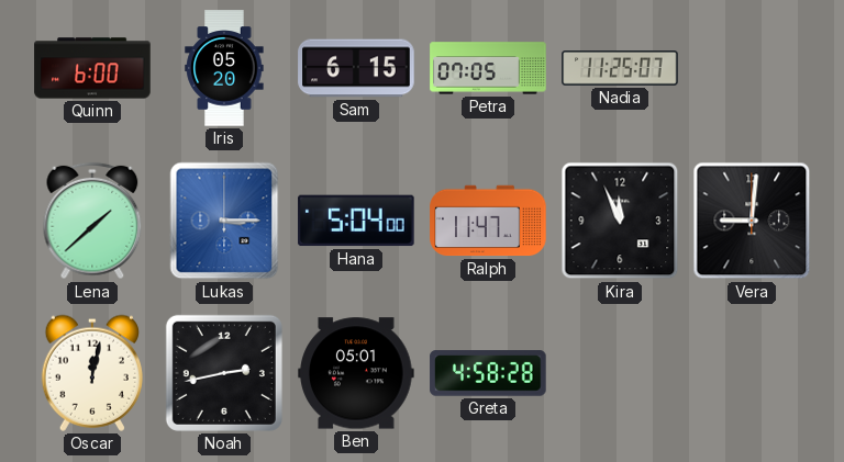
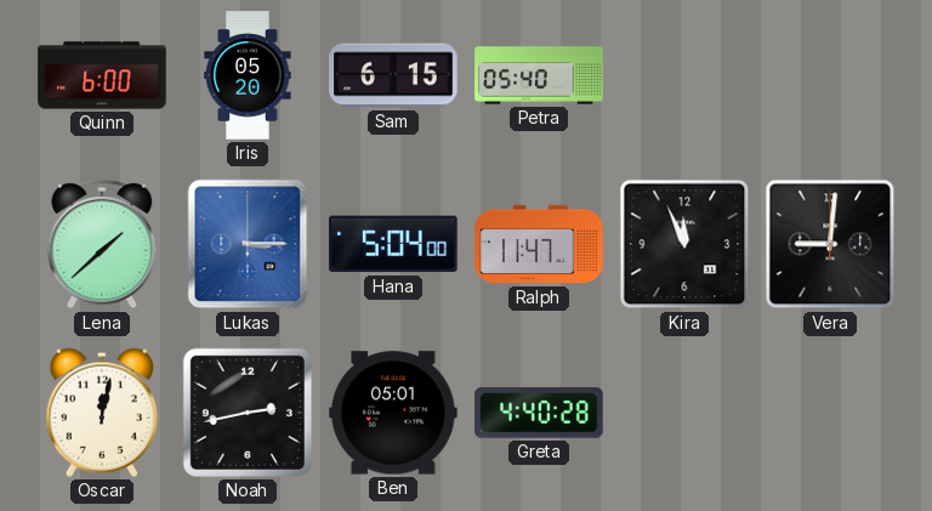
Petra: 07:05 -> 05:40
Nadia: 11:25 -> none
Greta: 4:58 -> 4:40
